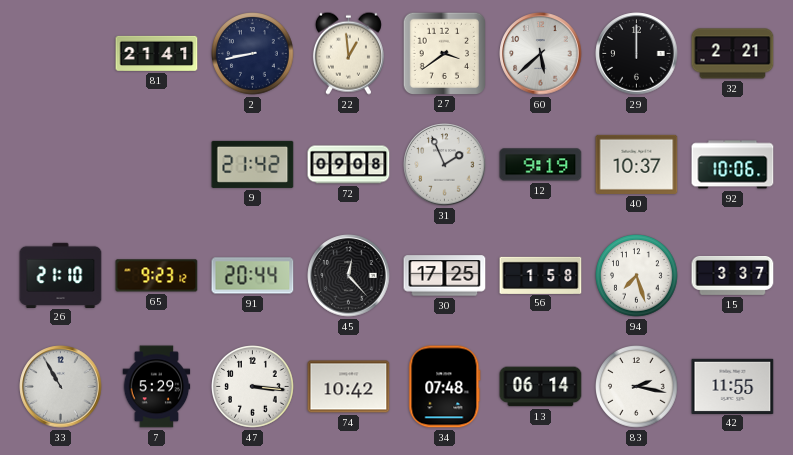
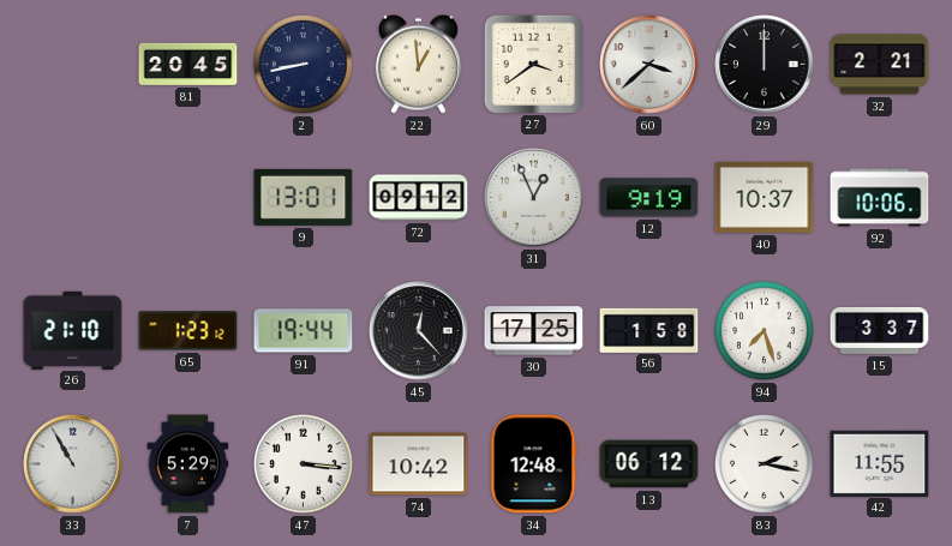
81: 21:41 -> 20:45
60: 5:38 -> 3:38
9: 21:42 -> 13:01
72: 09:08 -> 09:12
31: 1:56 -> 12:56
65: 9:23 -> 1:23
91: 20:44 -> 19:44
34: 07:48 -> 12:48
13: 06:14 -> 06:12
